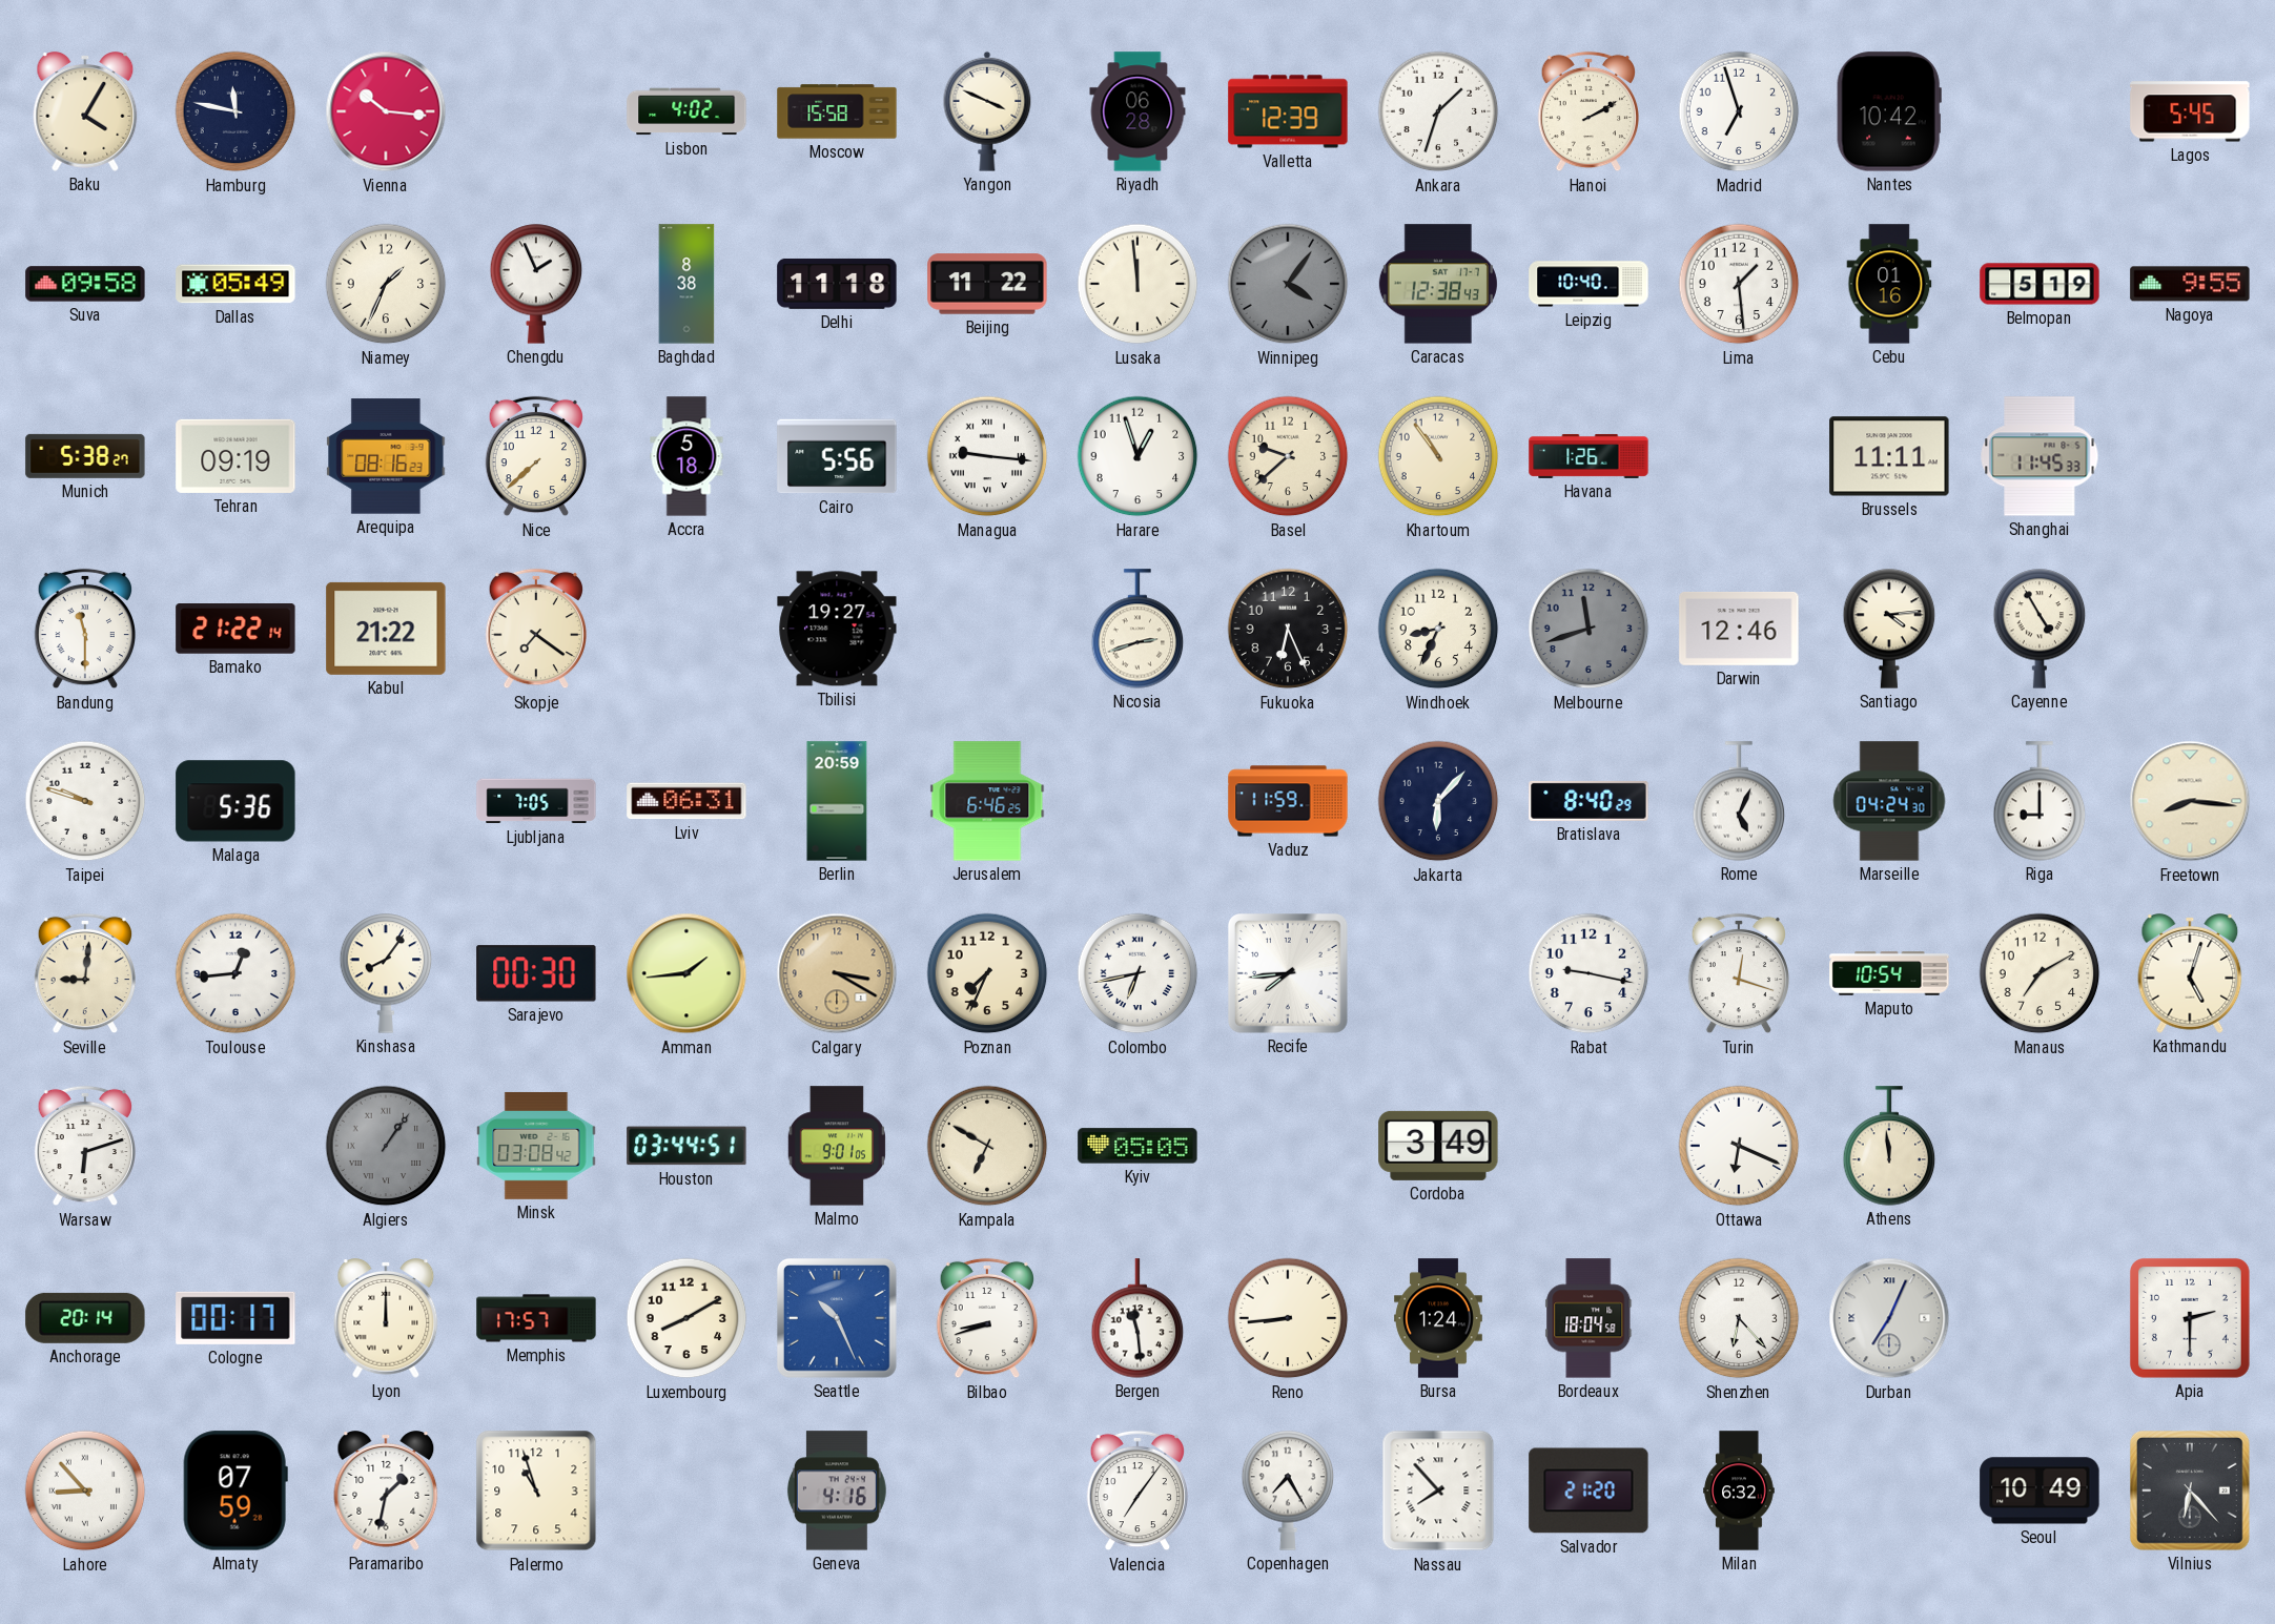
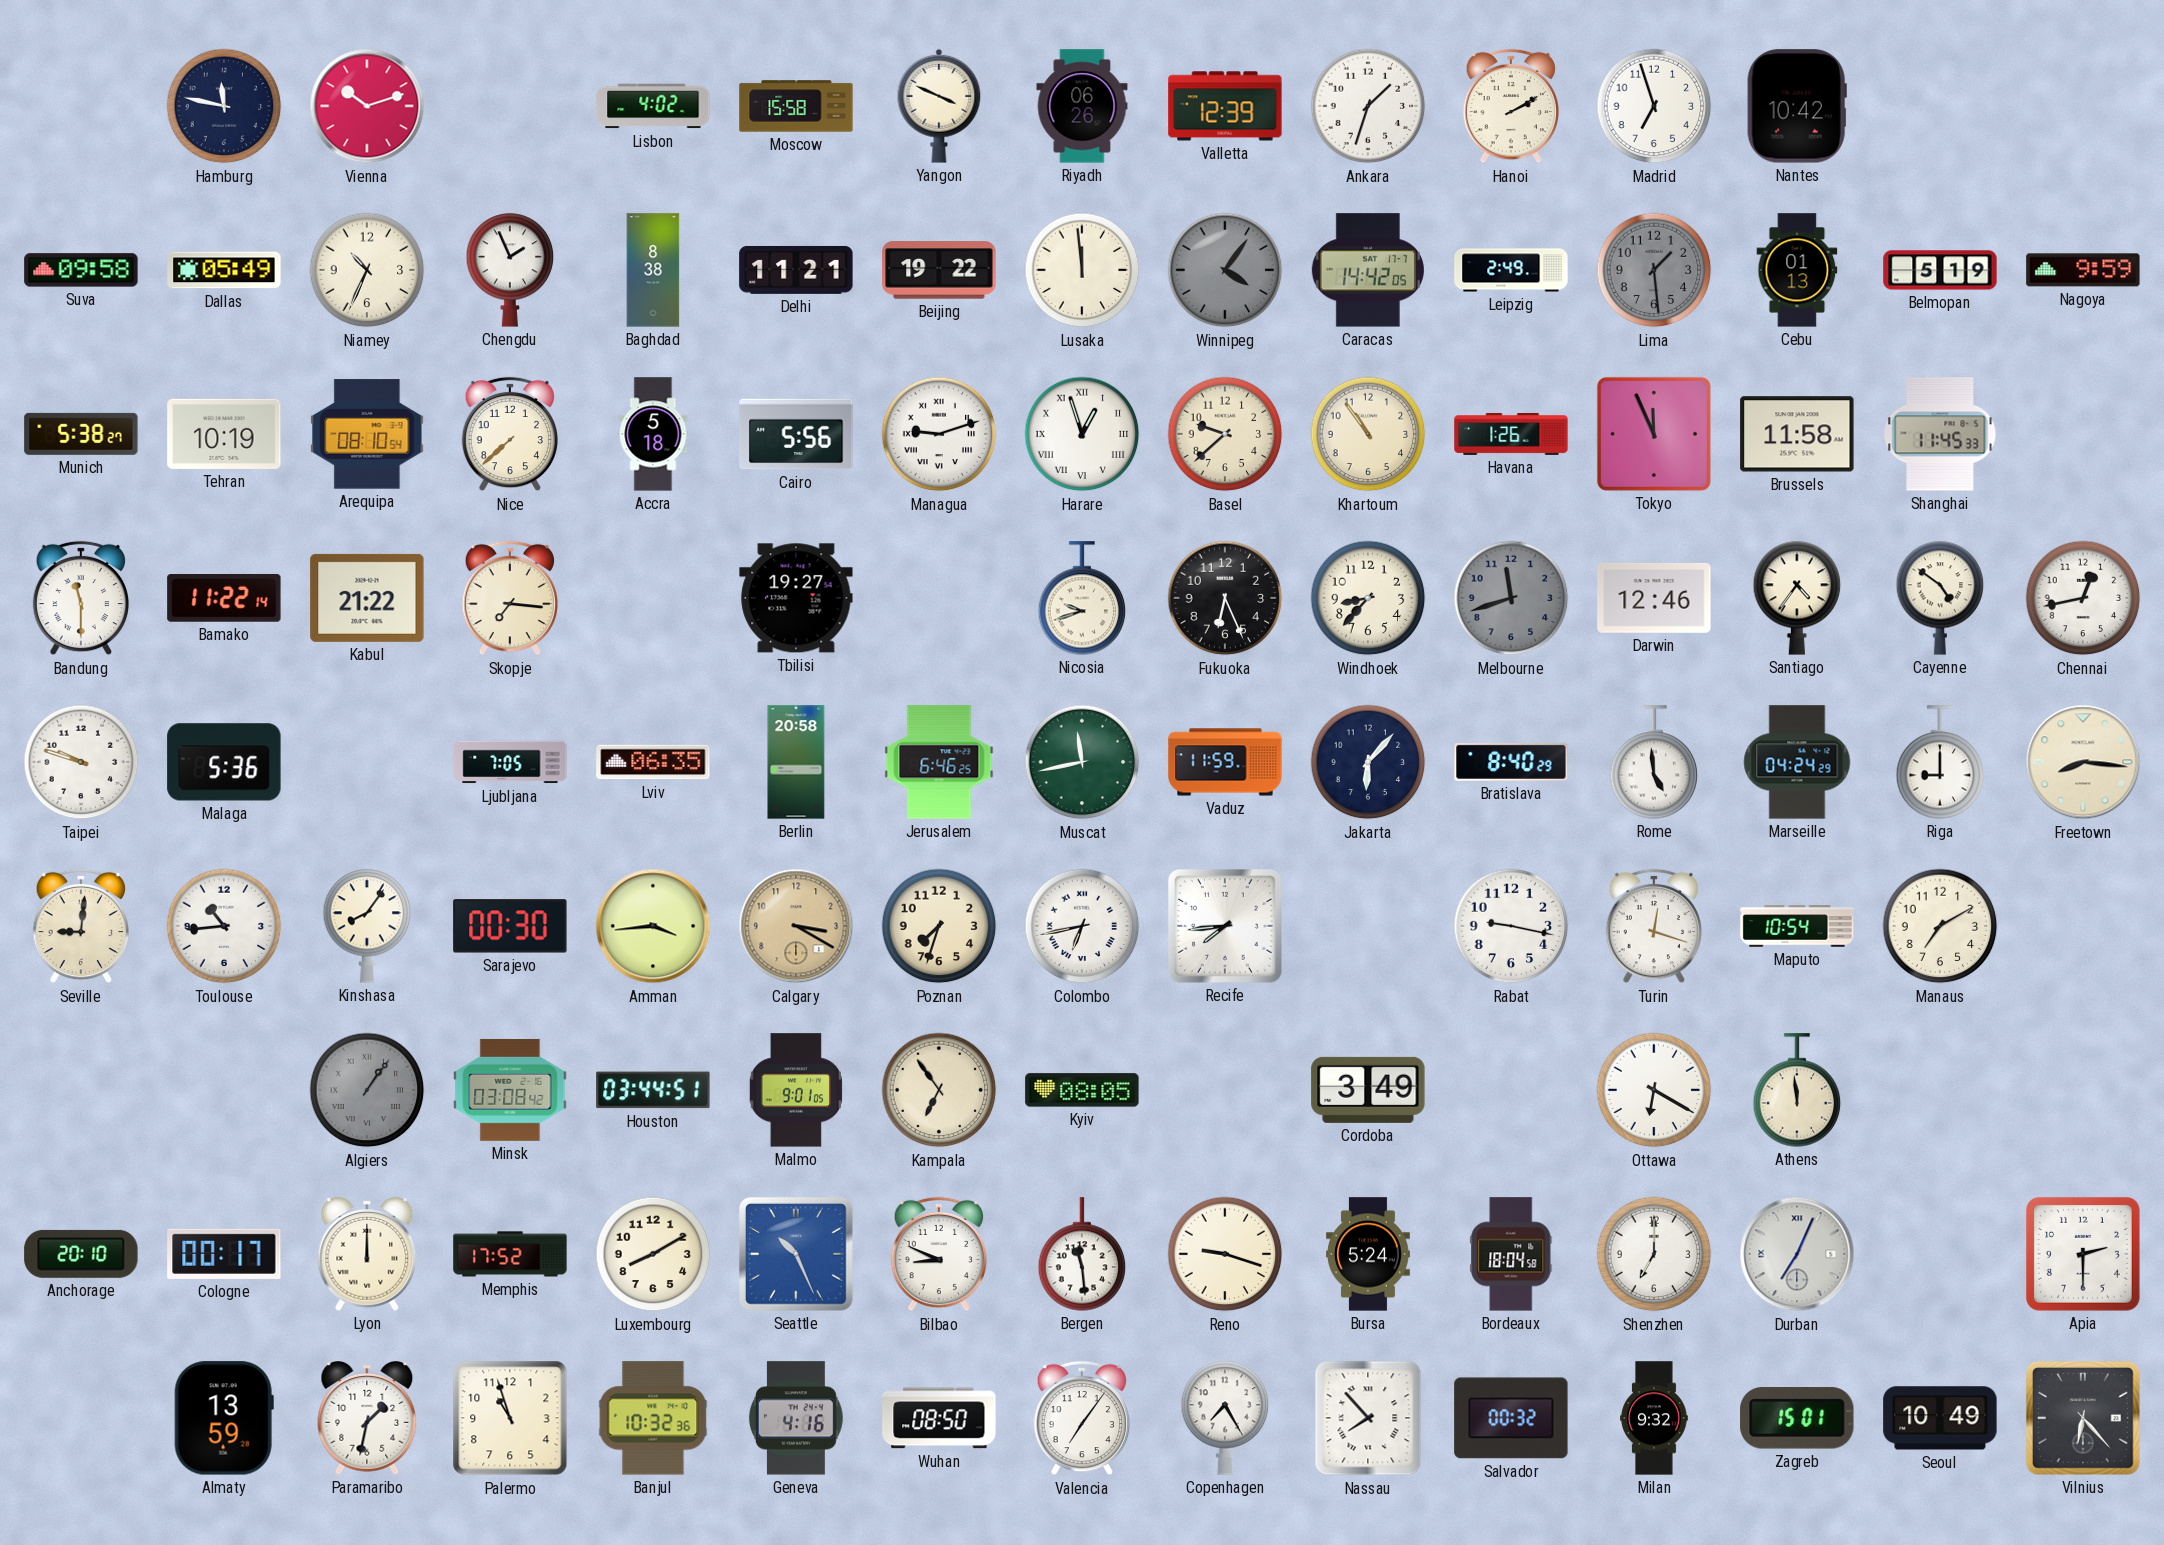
Baku: 4:05 -> none
Vienna: 10:16 -> 10:12
Riyadh: 06:28 -> 06:26
Lagos: 5:45 -> none
Niamey: 1:34 -> 10:34
Delhi: 11:18 -> 11:21
Beijing: 11:22 -> 19:22
Caracas: 12:38 -> 14:42
Leipzig: 10:40 -> 2:49
Lima dial: white -> grey
Cebu: 01:16 -> 01:13
Nagoya: 9:55 -> 9:59
Tehran: 09:19 -> 10:19
Arequipa: 08:16 -> 08:10
Managua: 9:16 -> 9:12
Harare numerals: Arabic -> Roman
Tokyo: none -> 11:56
Brussels: 11:11 -> 11:58
Bamako: 21:22 -> 11:22
Skopje: 7:21 -> 7:16
Nicosia: 2:42 -> 9:42
Windhoek: 8:34 -> 8:37
Santiago: 4:14 -> 4:36
Cayenne: 4:55 -> 4:51
Chennai: none -> 12:43
Lviv: 06:31 -> 06:35
Berlin: 20:59 -> 20:58
Muscat: none -> 11:43
Rome: 5:04 -> 4:59
Marseille: 04:24:30 -> 04:24:29
Toulouse: 12:44 -> 10:44
Amman: 1:44 -> 3:44
Poznan: 7:34 -> 7:33
Kathmandu: 5:03 -> none
Warsaw: 6:12 -> none
Kampala: 6:50 -> 6:54
Kyiv: 05:05 -> 08:05
Ottawa: 6:19 -> 6:20
Anchorage: 20:14 -> 20:10
Memphis: 17:57 -> 17:52
Bilbao: 8:42 -> 8:49
Reno: 8:44 -> 9:18
Bursa: 1:24 -> 5:24
Shenzhen: 6:23 -> 7:00
Lahore: 8:53 -> none
Almaty: 07:59 -> 13:59
Banjul: none -> 10:32
Wuhan: none -> 08:50
Salvador: 21:20 -> 00:32
Milan: 6:32 -> 9:32
Zagreb: none -> 15:01
